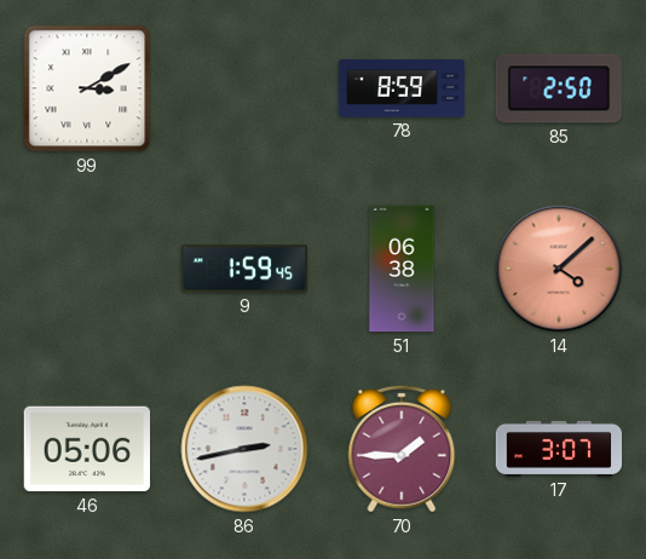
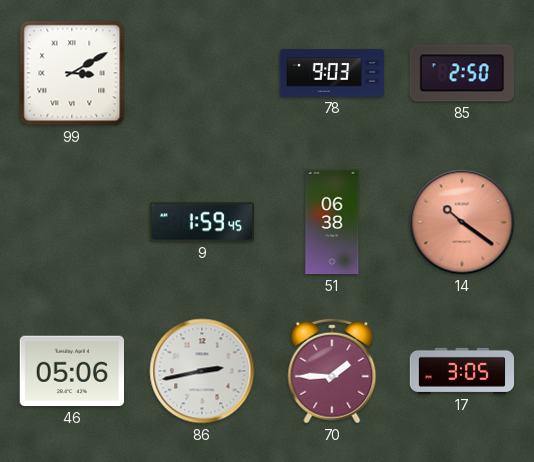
78: 8:59 -> 9:03
14: 4:08 -> 10:21
17: 3:07 -> 3:05
